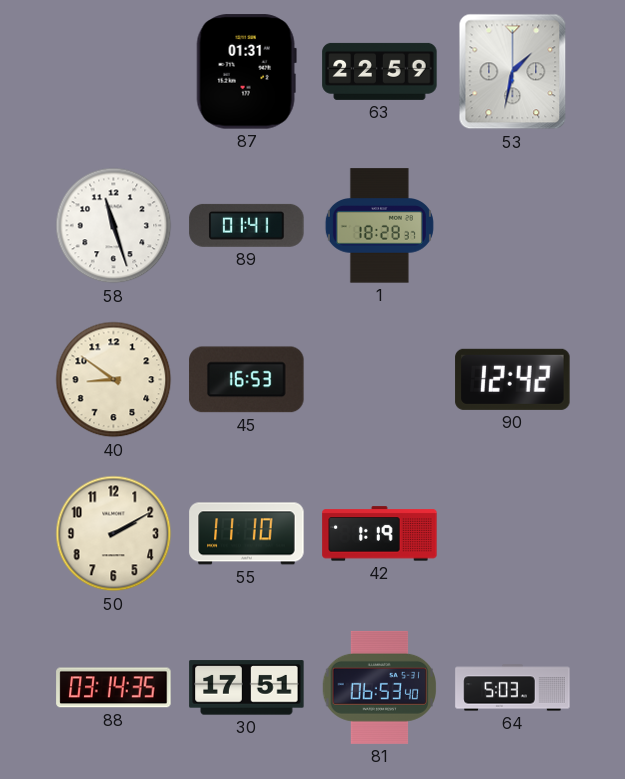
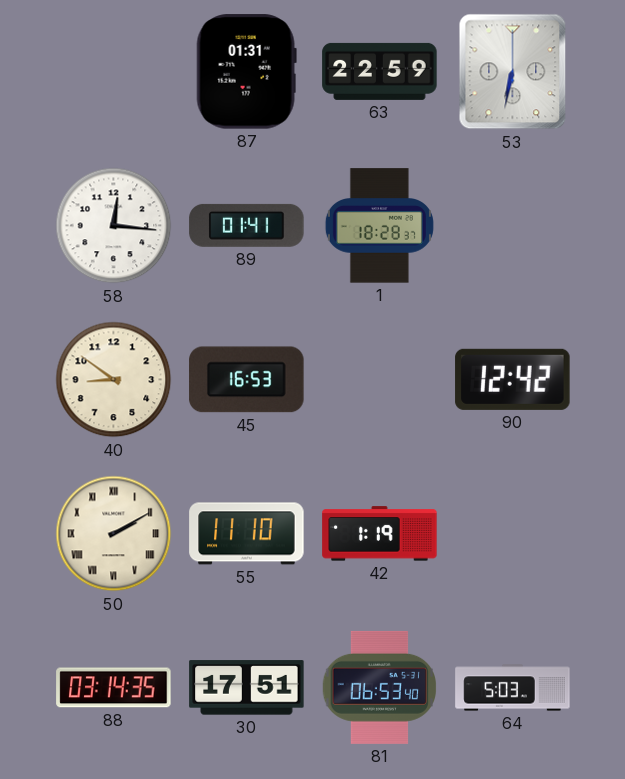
53: 1:32 -> 6:32
58: 11:27 -> 12:16
50 numerals: Arabic -> Roman
